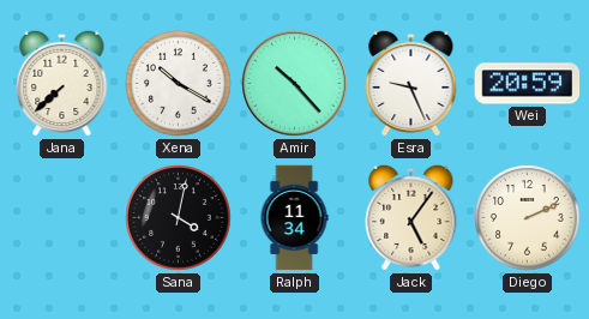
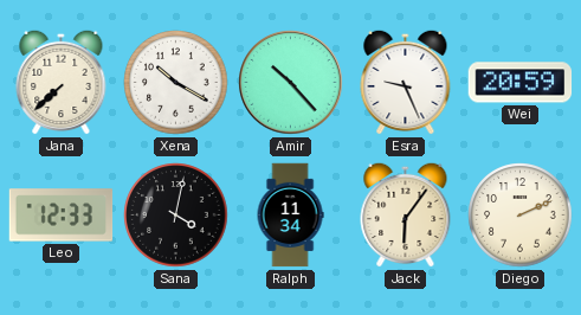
Leo: none -> 12:33
Jack: 5:06 -> 6:06
